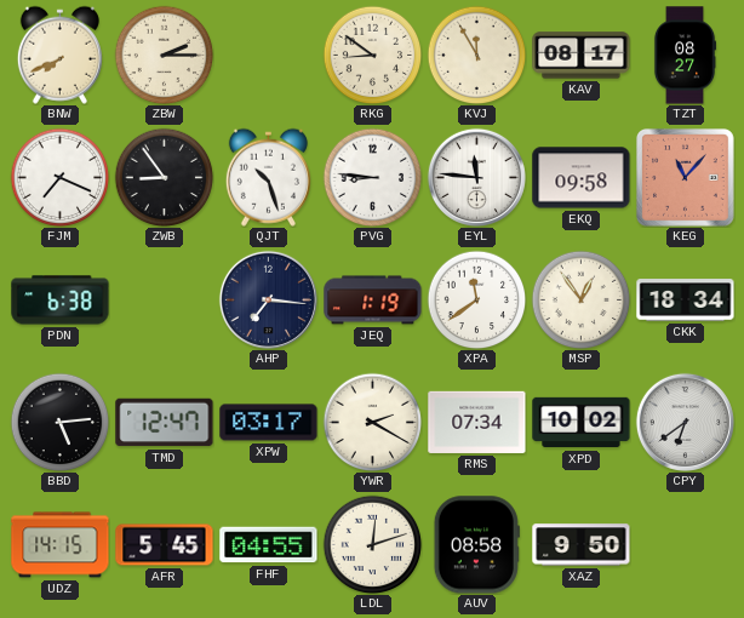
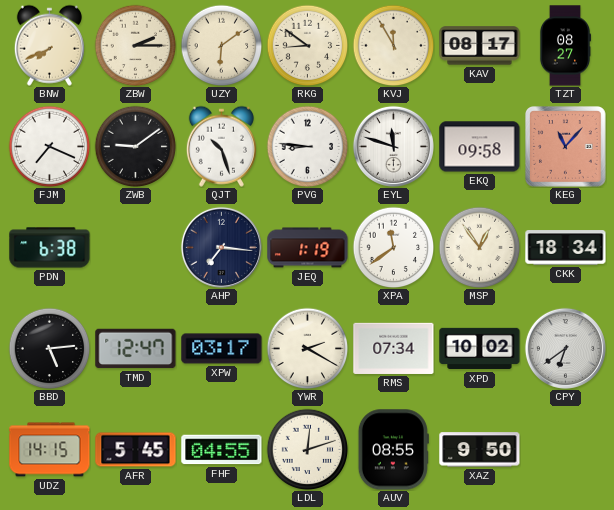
UZY: none -> 6:09
ZWB: 8:54 -> 9:09
EYL: 11:46 -> 11:48
AUV: 08:58 -> 08:55
